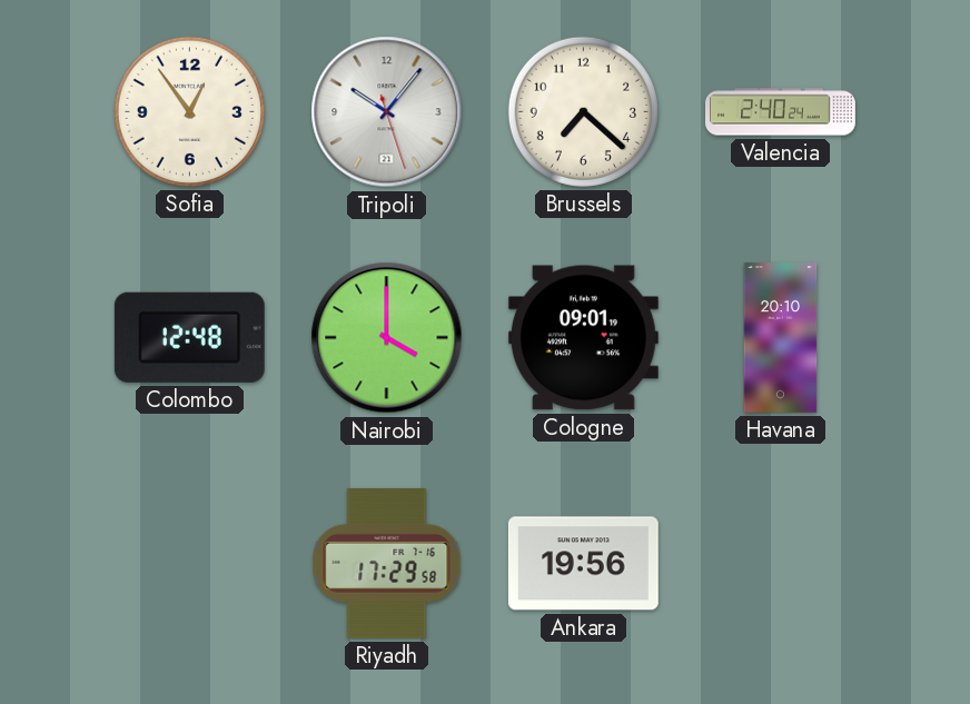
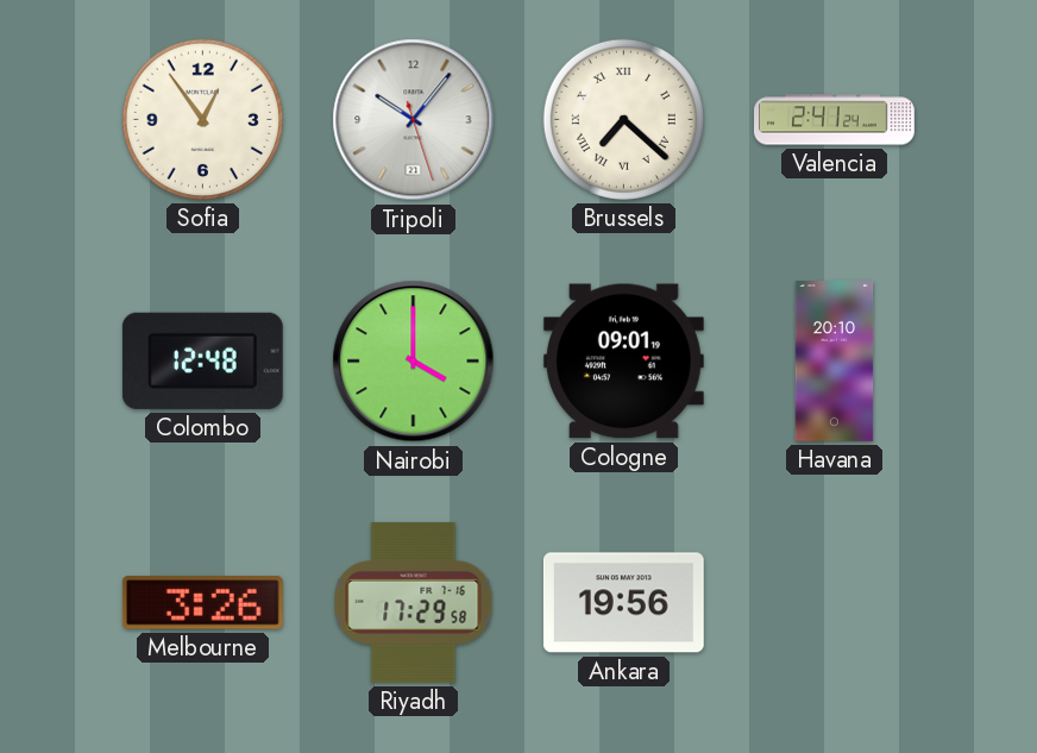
Brussels numerals: Arabic -> Roman
Valencia: 2:40 -> 2:41
Melbourne: none -> 3:26
